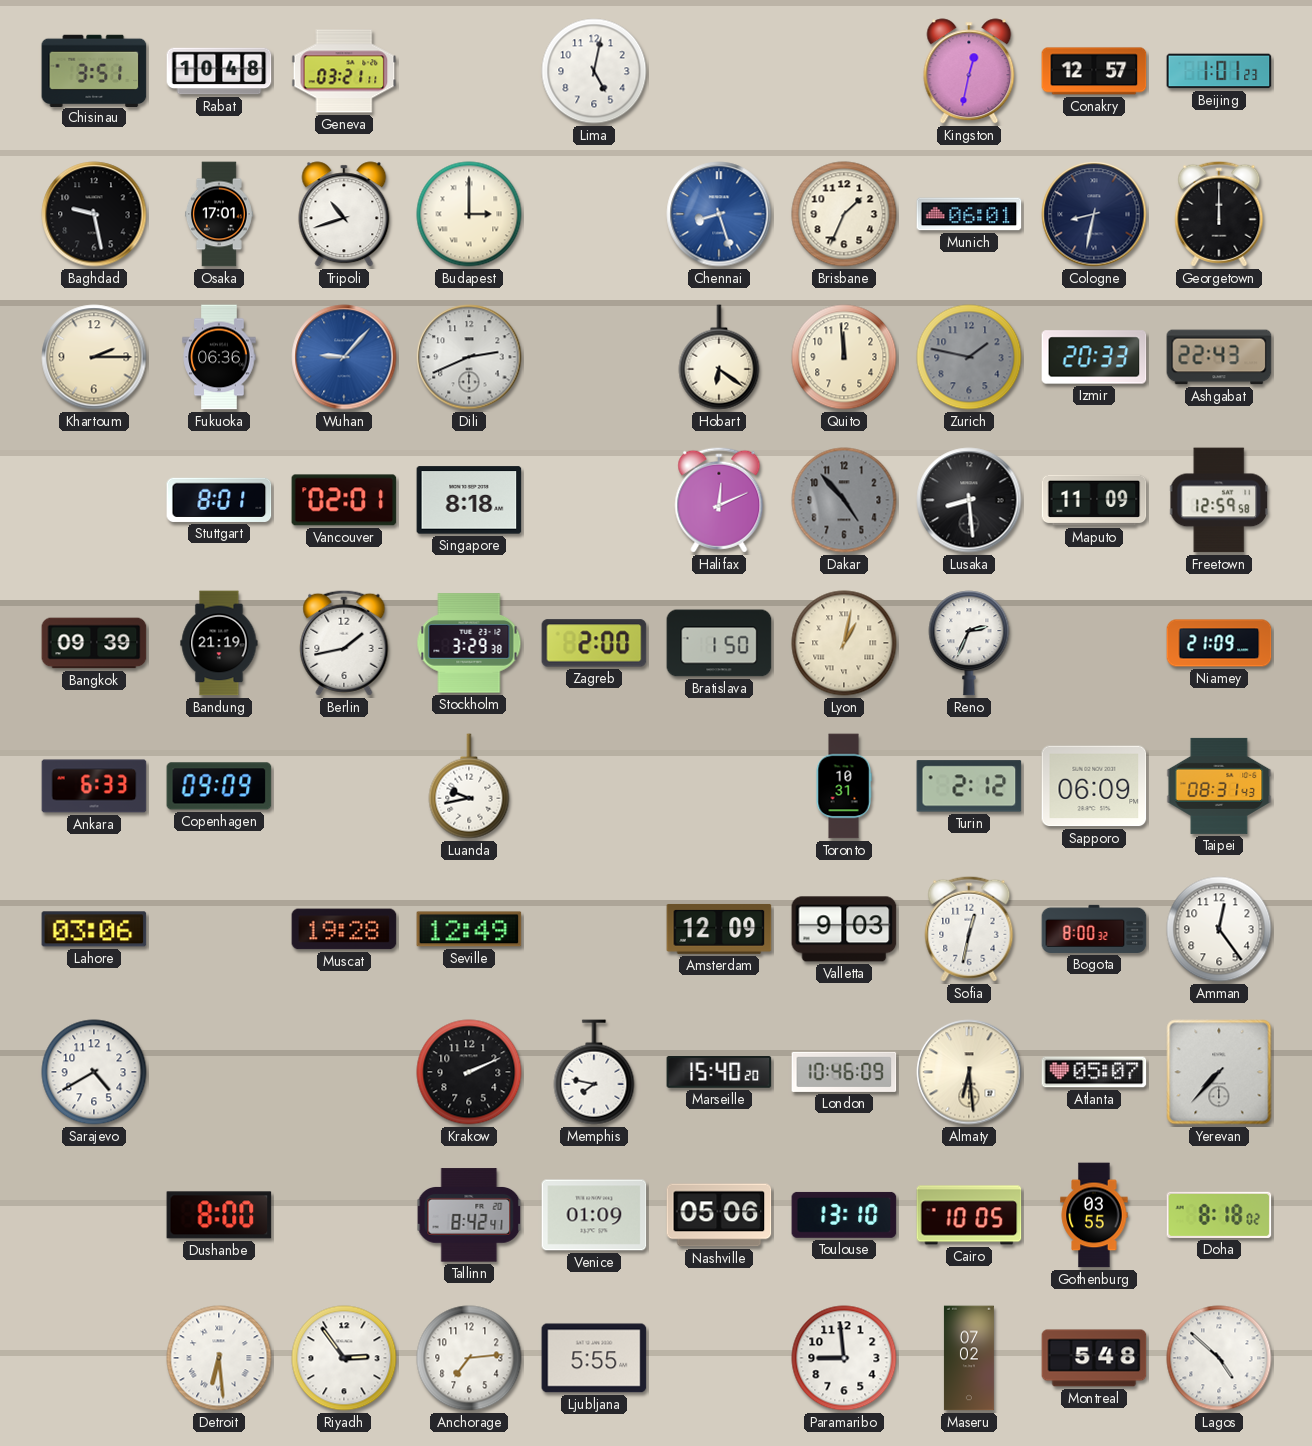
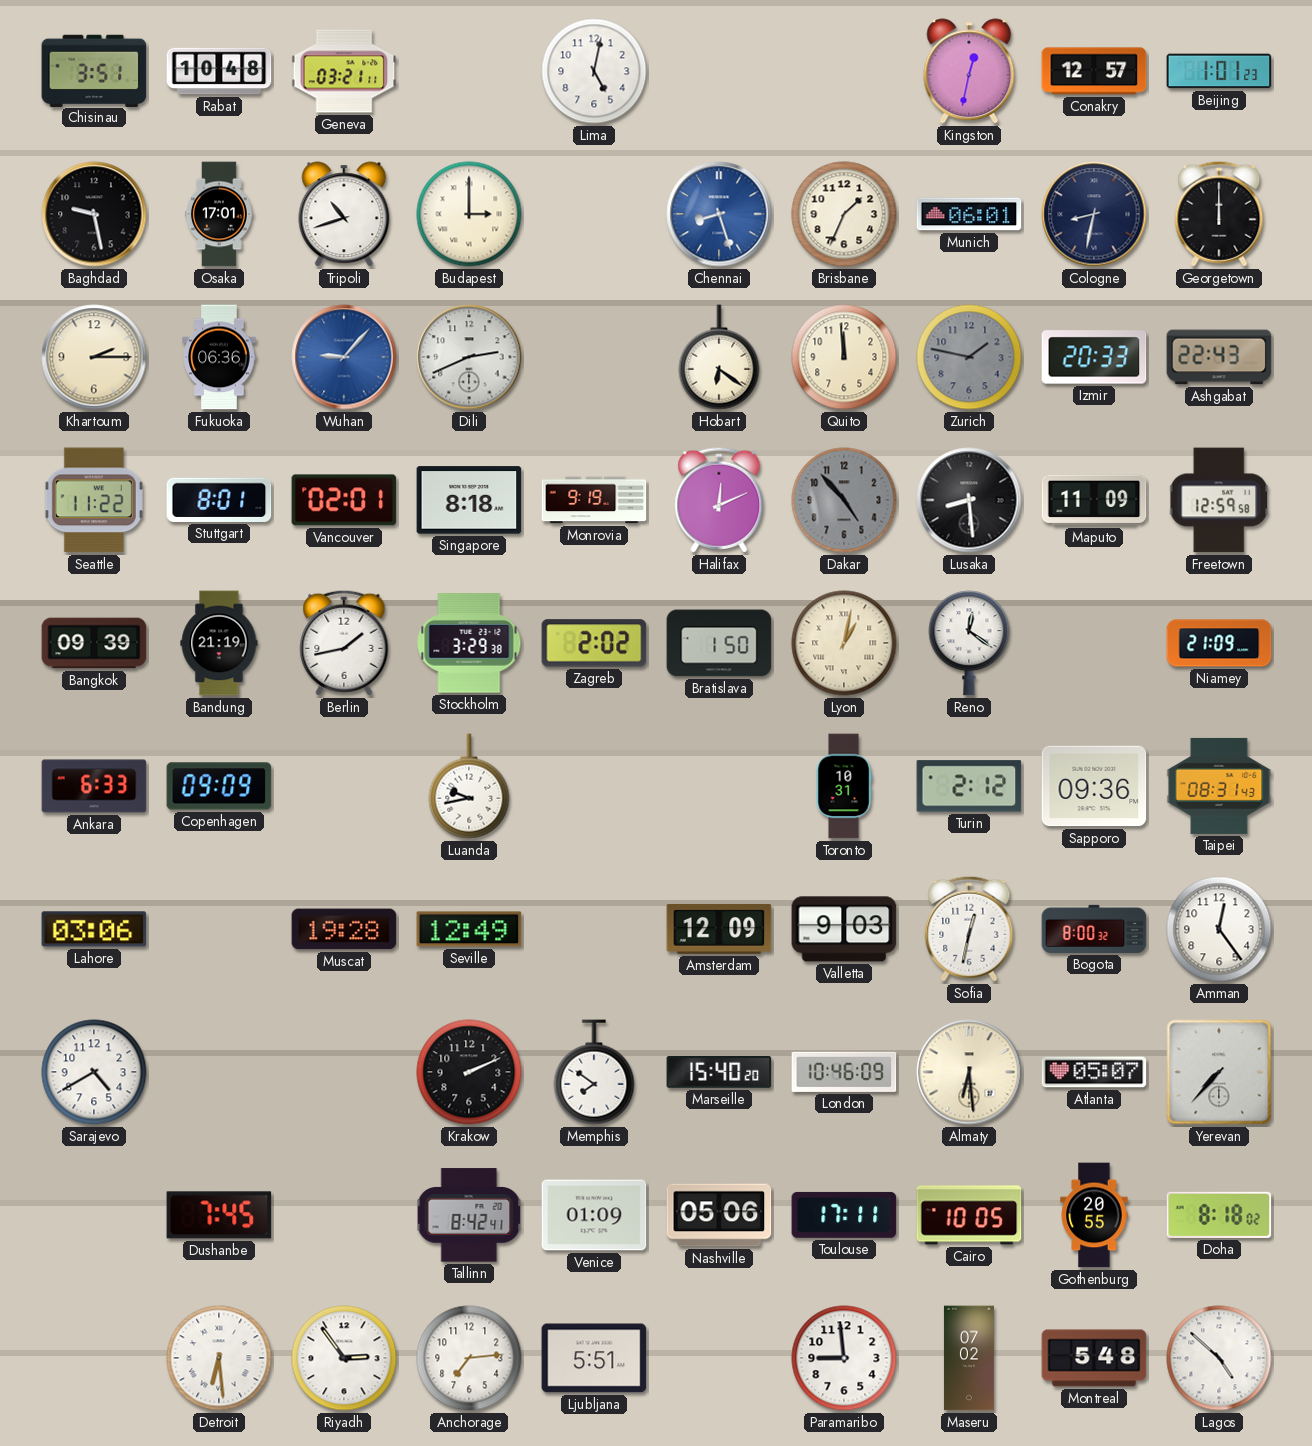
Seattle: none -> 11:22
Monrovia: none -> 9:19
Zagreb: 2:00 -> 2:02
Reno: 2:34 -> 12:21
Sapporo: 06:09 -> 09:36
Memphis: 7:47 -> 7:51
Dushanbe: 8:00 -> 7:45
Toulouse: 13:10 -> 17:11
Gothenburg: 03:55 -> 20:55
Ljubljana: 5:55 -> 5:51
